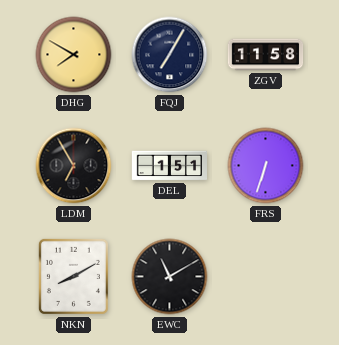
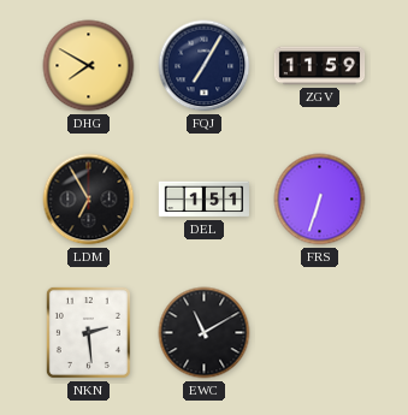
ZGV: 11:58 -> 11:59
NKN: 8:10 -> 2:29
